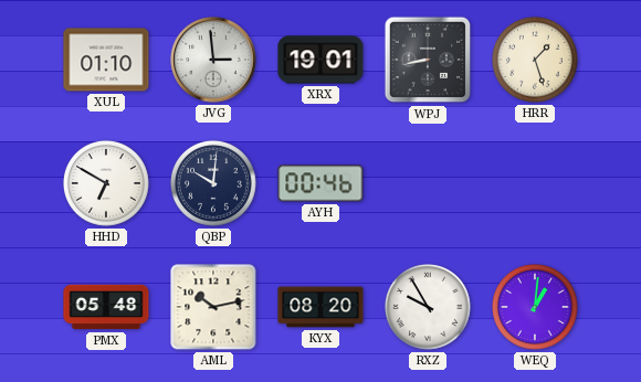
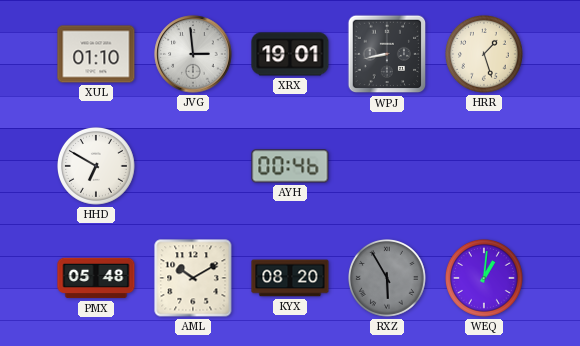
QBP: 10:01 -> none
AML: 10:13 -> 10:10
RXZ: 9:55 -> 5:55
RXZ dial: white -> grey
